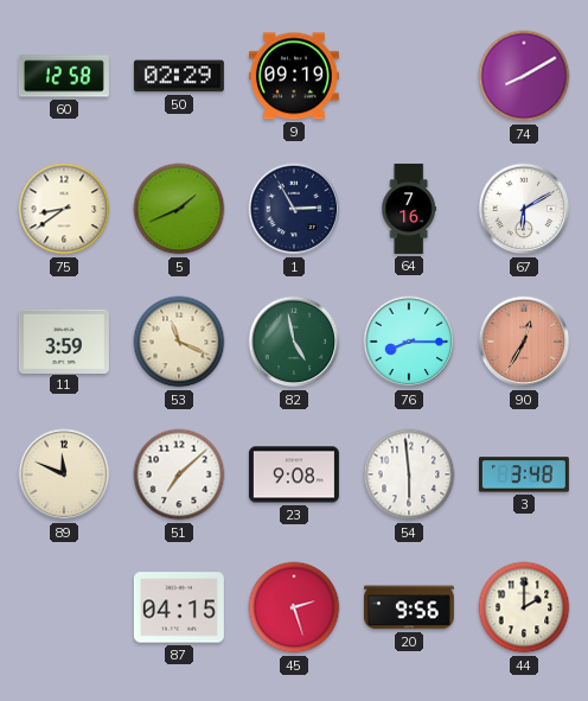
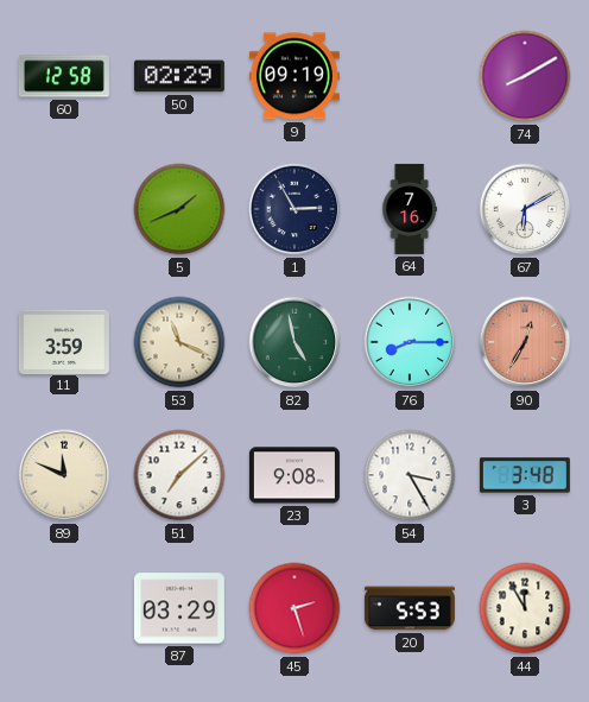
75: 8:39 -> none
54: 5:59 -> 3:25
87: 04:15 -> 03:29
20: 9:56 -> 5:53
44: 2:00 -> 11:55
